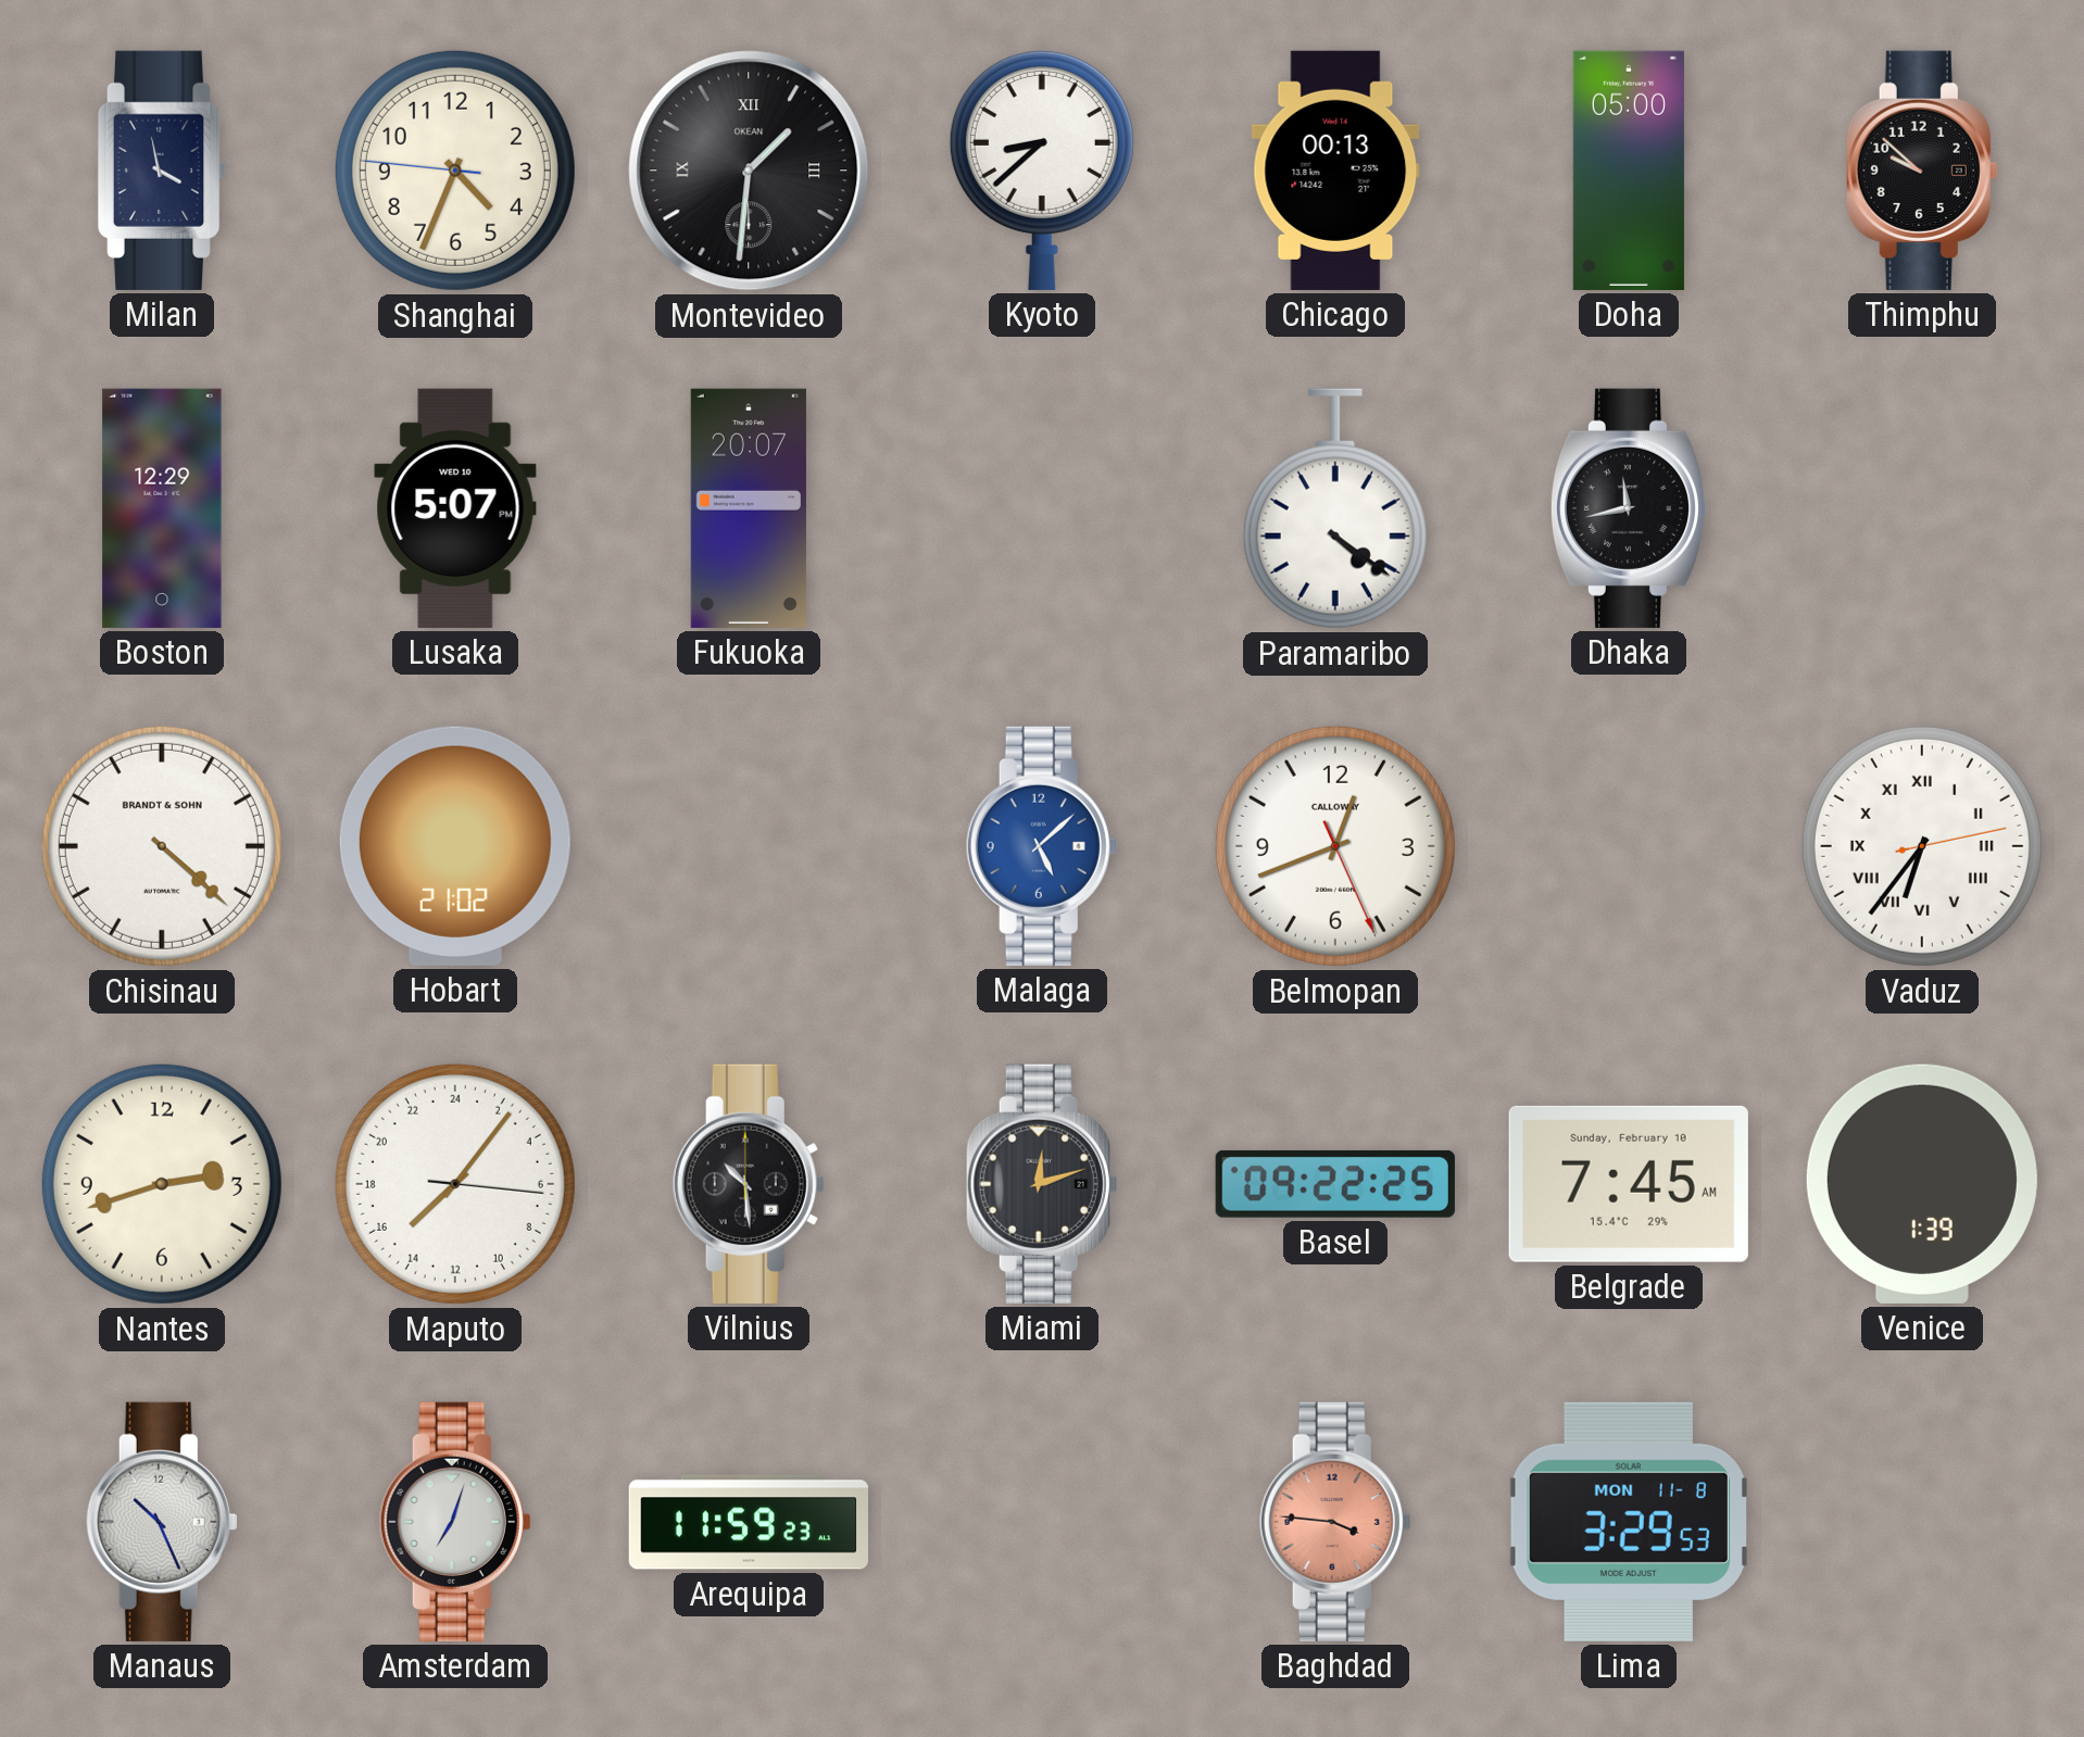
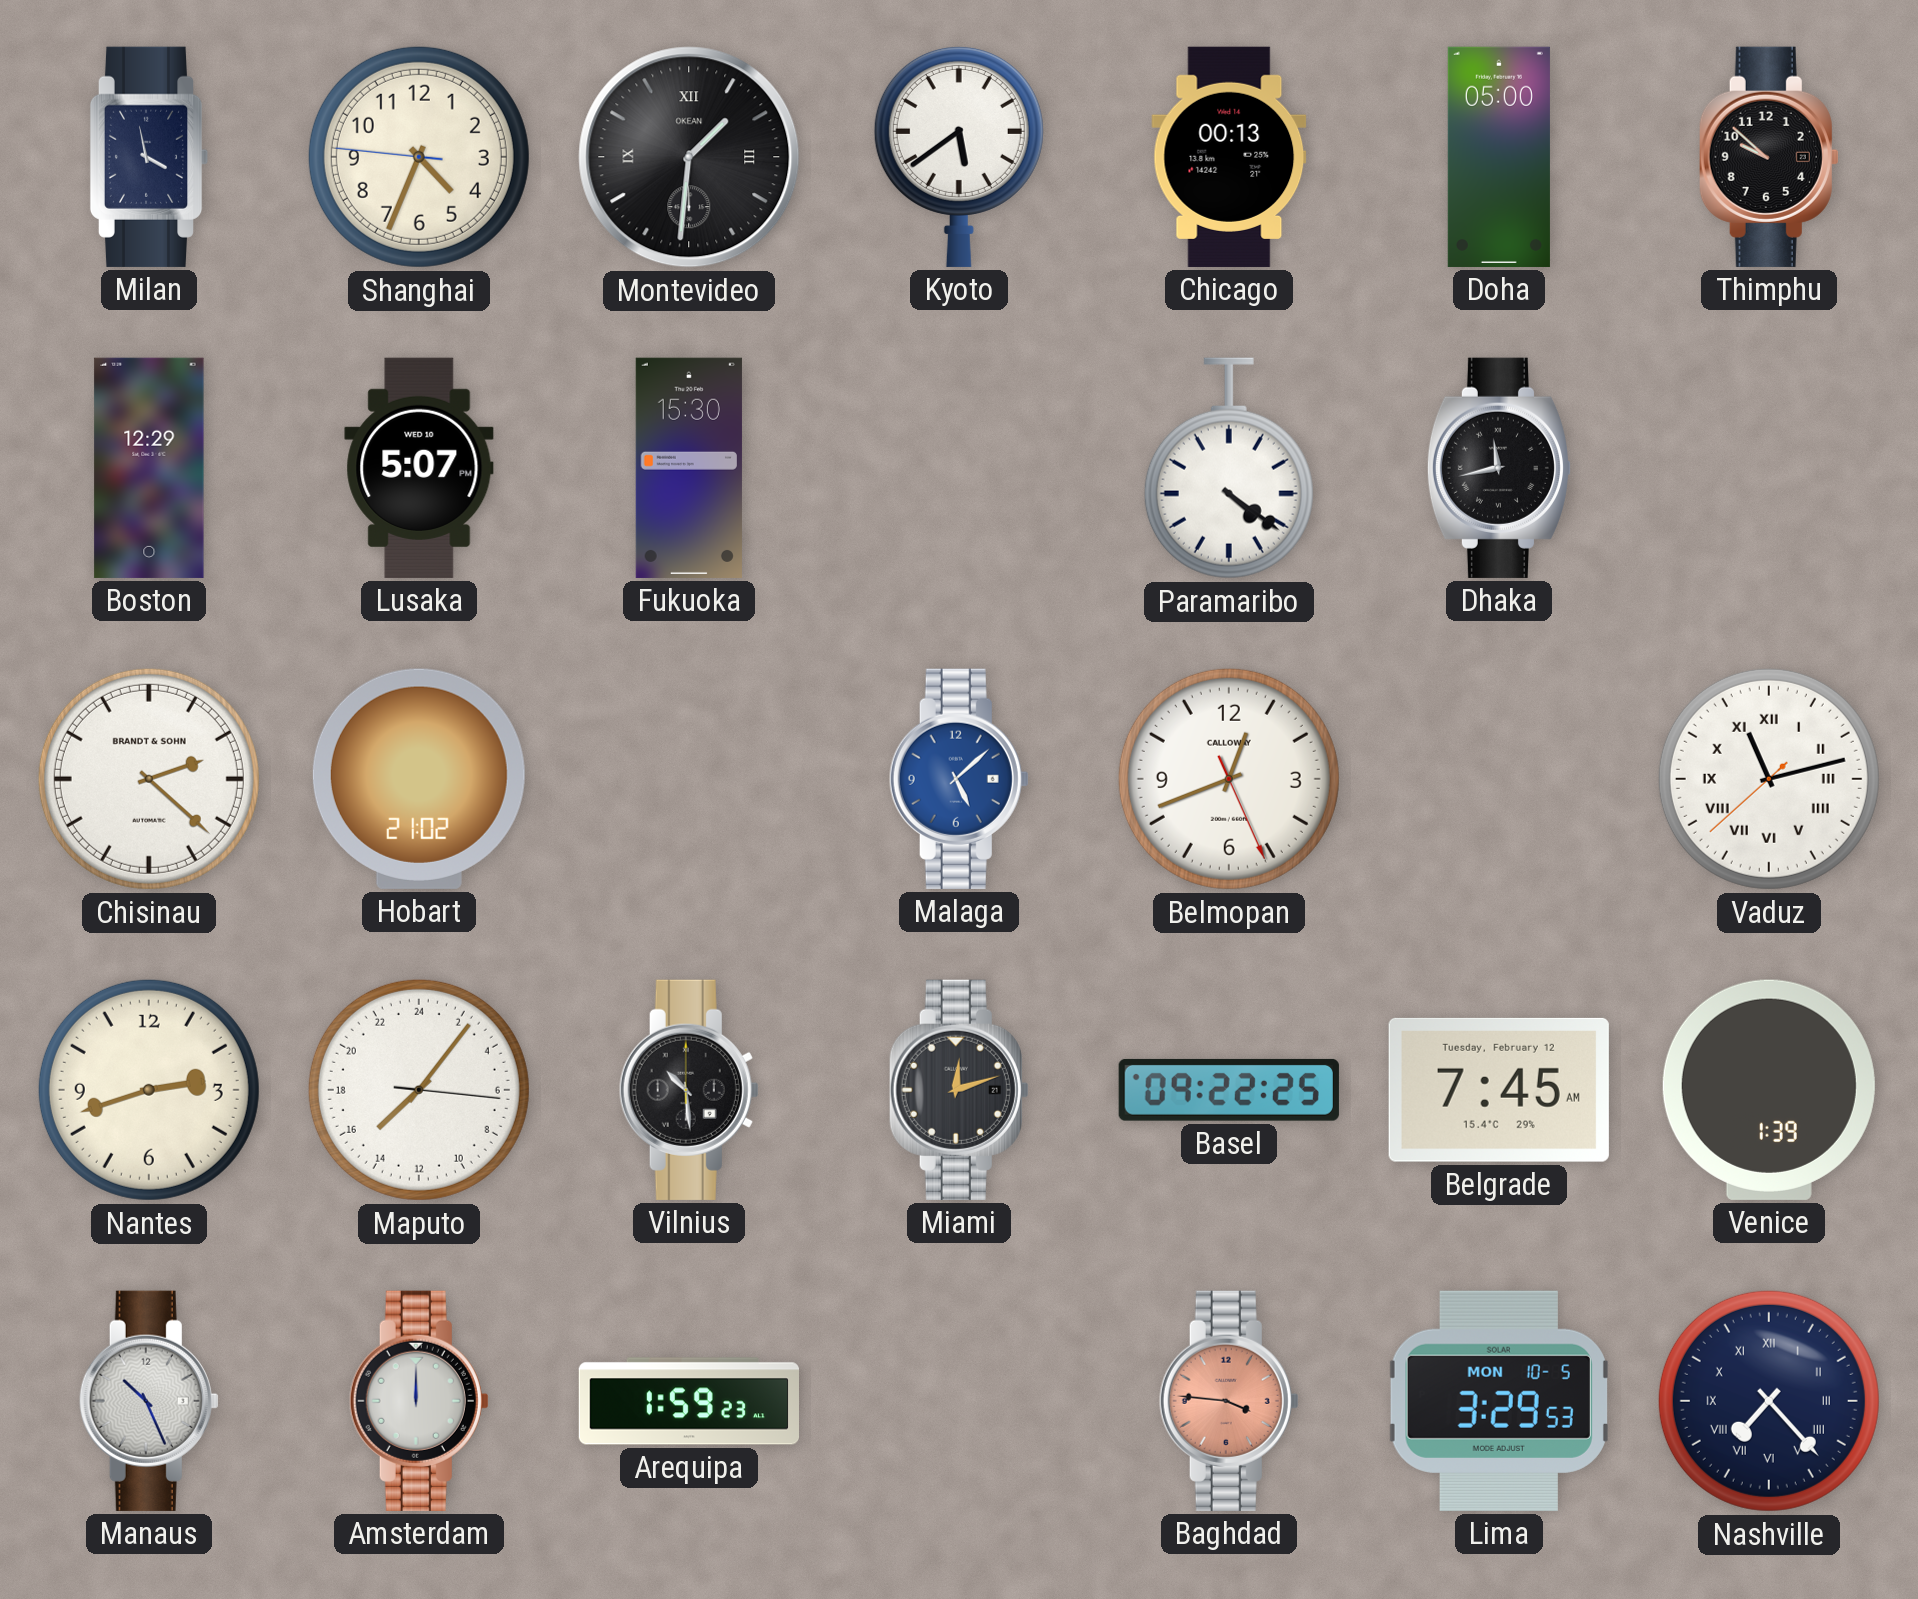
Kyoto: 8:38 -> 5:39
Fukuoka: 20:07 -> 15:30
Chisinau: 4:22 -> 2:22
Vaduz: 6:36 -> 11:12
Belgrade date: Sunday, February 10 -> Tuesday, February 12
Amsterdam: 7:03 -> 12:00
Arequipa: 11:59 -> 1:59
Lima date: MON 11-8 -> MON 10-5
Nashville: none -> 7:23
